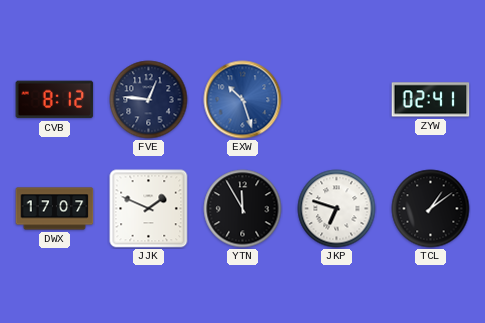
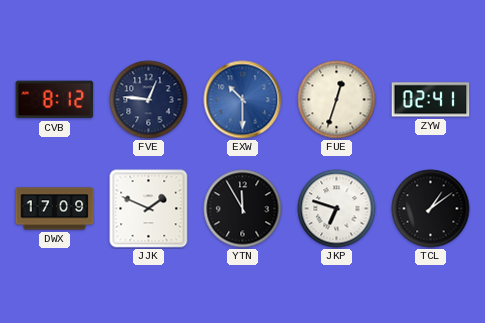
EXW: 10:27 -> 10:30
FUE: none -> 12:33
DWX: 17:07 -> 17:09
